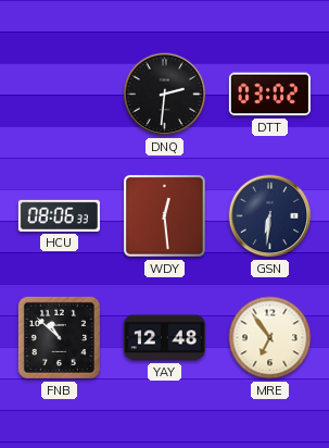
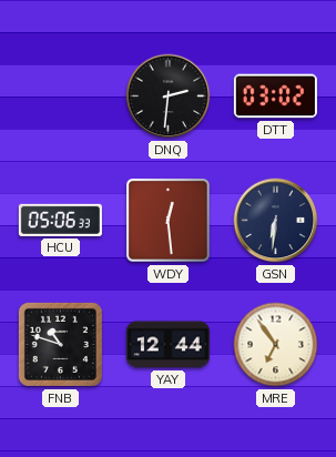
HCU: 08:06 -> 05:06
FNB: 10:52 -> 10:48
YAY: 12:48 -> 12:44
